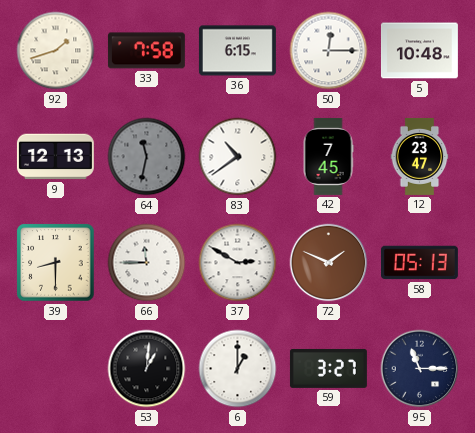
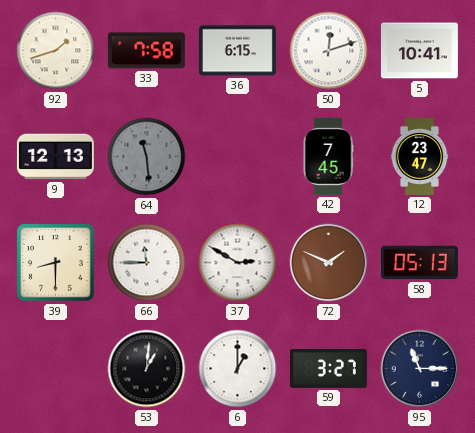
50: 12:15 -> 12:12
5: 10:48 -> 10:41
64: 11:32 -> 11:29
83: 10:39 -> none
